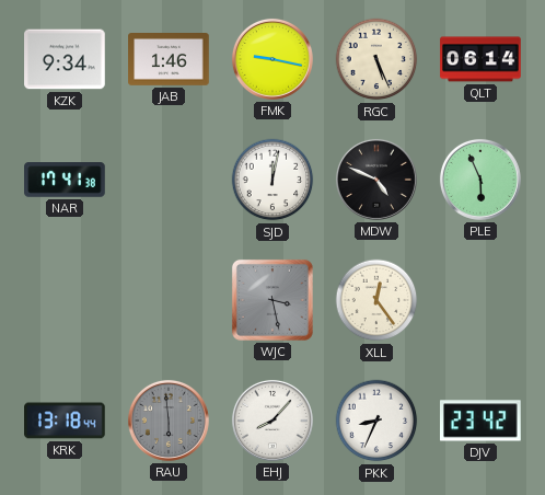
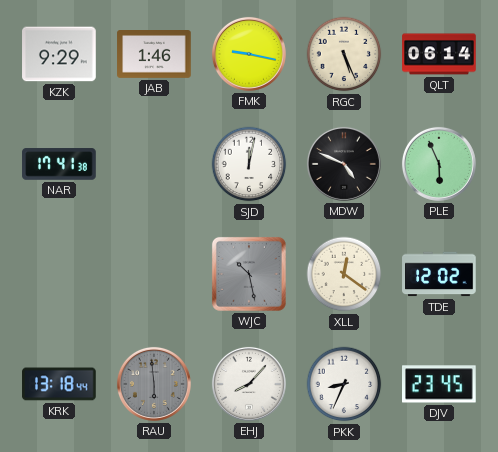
KZK: 9:34 -> 9:29
WJC: 3:28 -> 10:28
XLL: 12:24 -> 12:21
TDE: none -> 12:02
DJV: 23:42 -> 23:45
